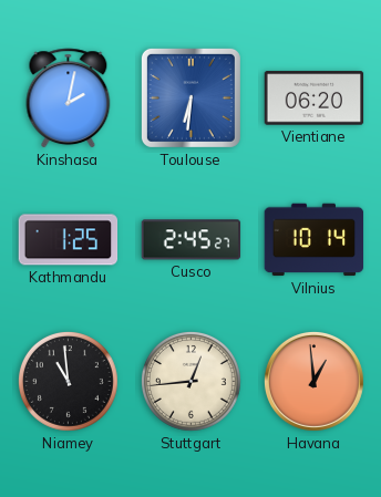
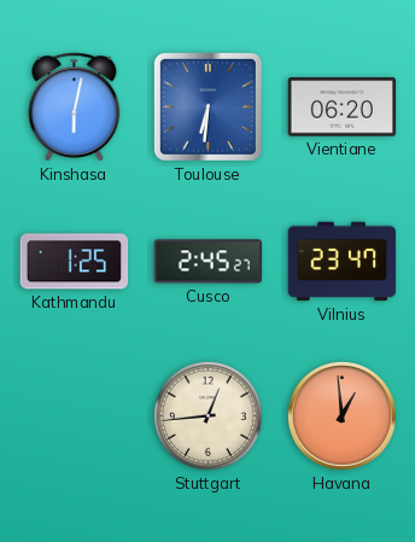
Kinshasa: 2:02 -> 6:02
Vilnius: 10:14 -> 23:47
Niamey: 10:59 -> none
